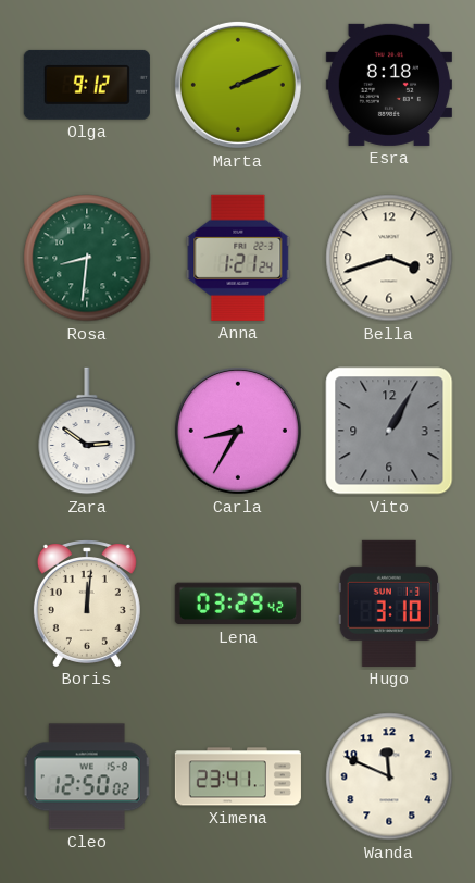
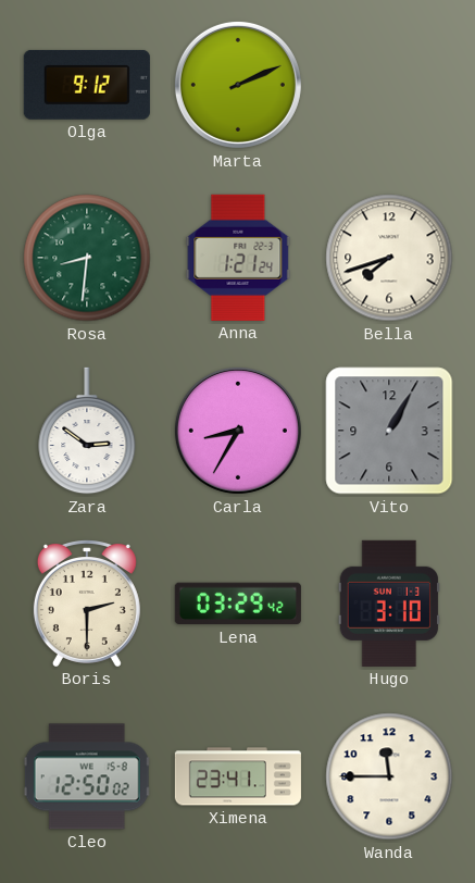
Esra: 8:18 -> none
Bella: 3:42 -> 7:42
Boris: 12:01 -> 2:30
Wanda: 11:49 -> 11:45
